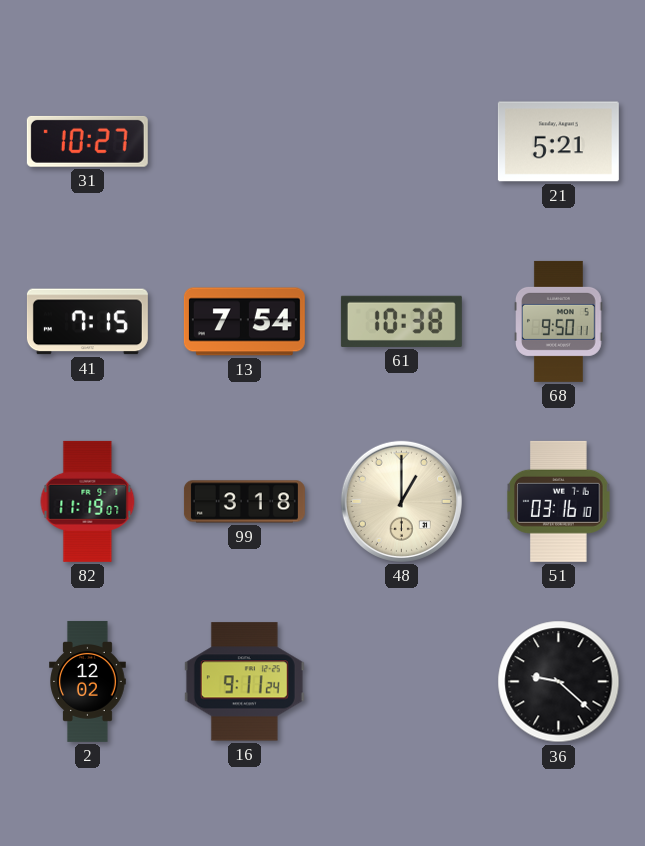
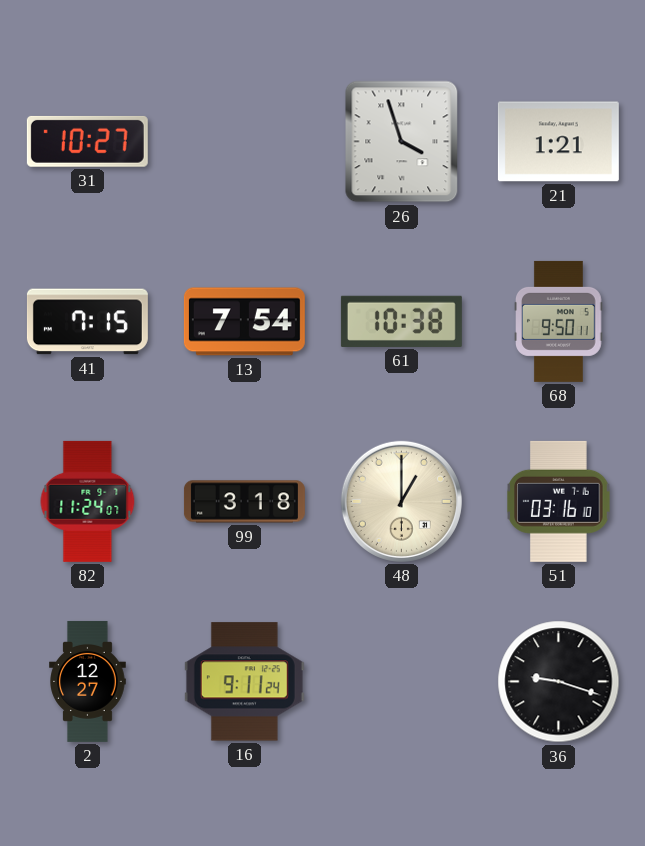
26: none -> 3:57
21: 5:21 -> 1:21
82: 11:19 -> 11:24
2: 12:02 -> 12:27
36: 9:22 -> 9:18
